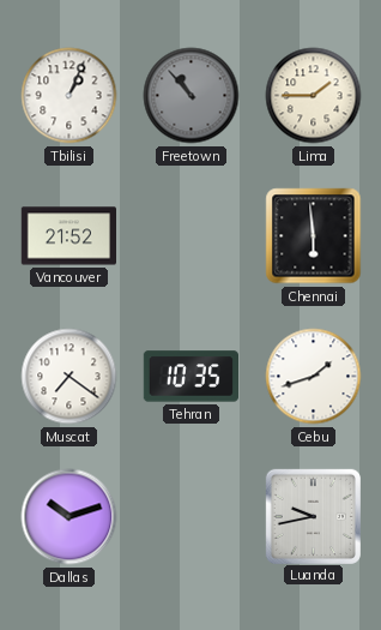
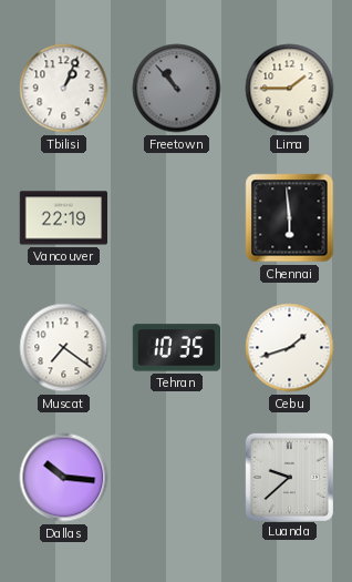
Vancouver: 21:52 -> 22:19
Dallas: 10:12 -> 10:16
Luanda: 9:43 -> 9:38
